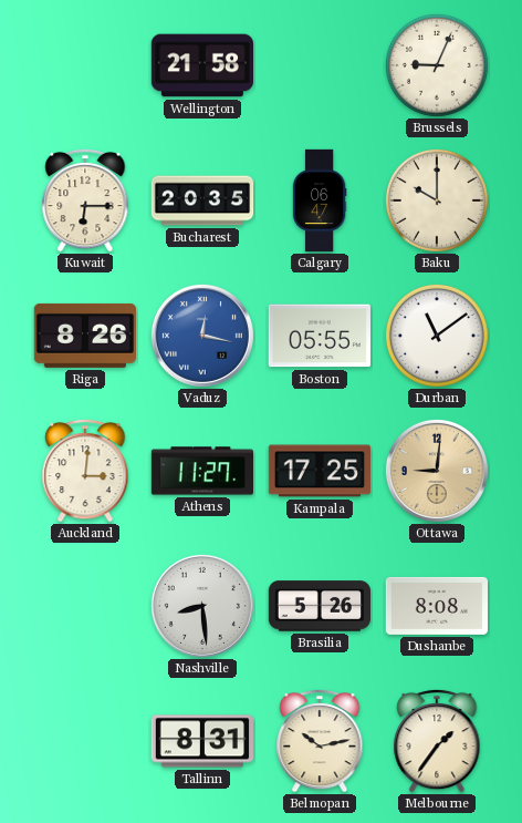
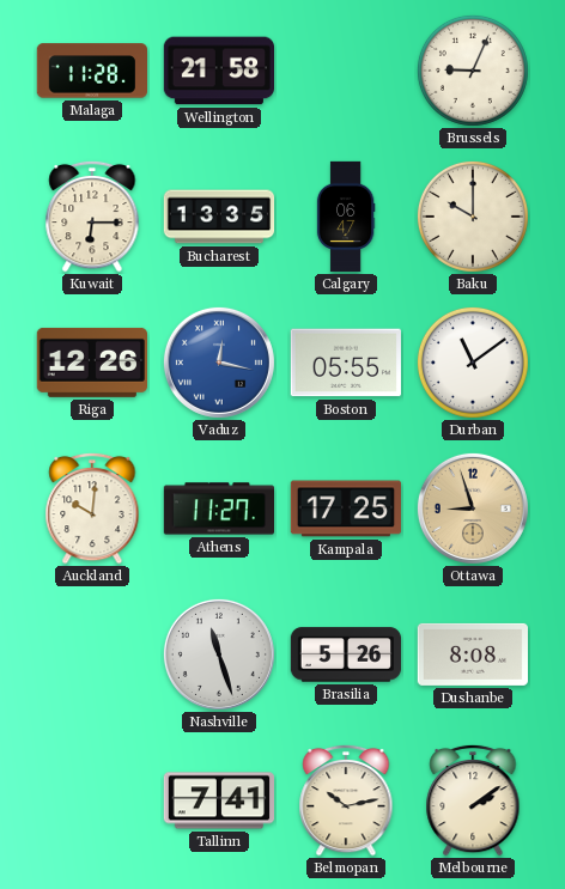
Malaga: none -> 11:28
Bucharest: 20:35 -> 13:35
Riga: 8:26 -> 12:26
Auckland: 3:01 -> 10:01
Ottawa: 9:01 -> 8:57
Nashville: 8:29 -> 11:27
Tallinn: 8:31 -> 7:41
Melbourne: 1:36 -> 2:09
